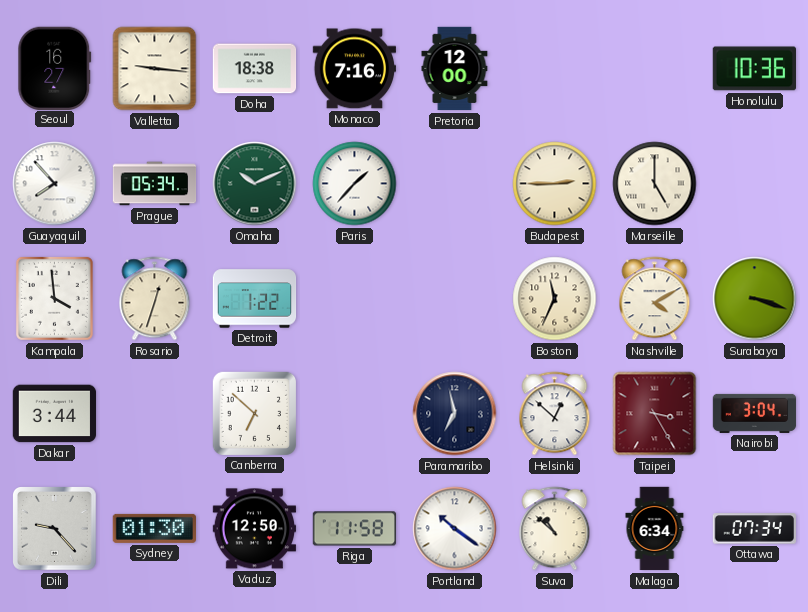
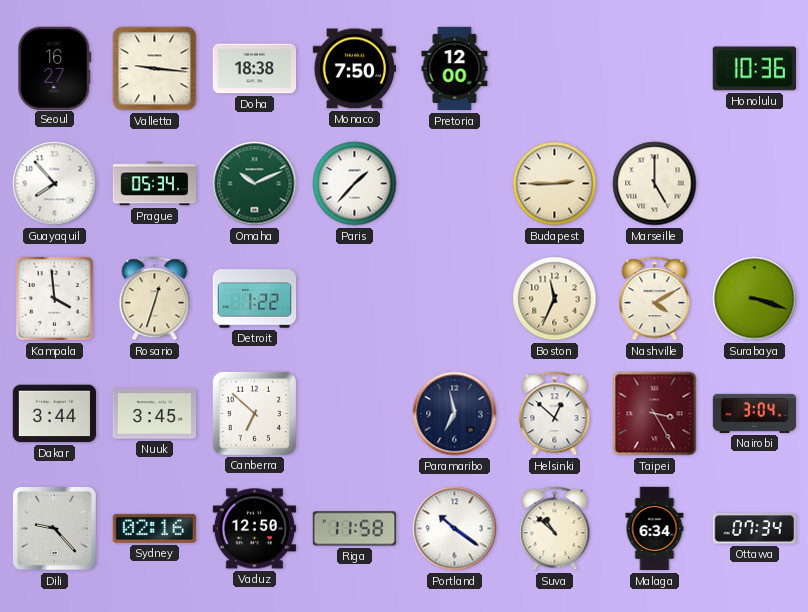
Monaco: 7:16 -> 7:50
Nuuk: none -> 3:45
Sydney: 01:30 -> 02:16
